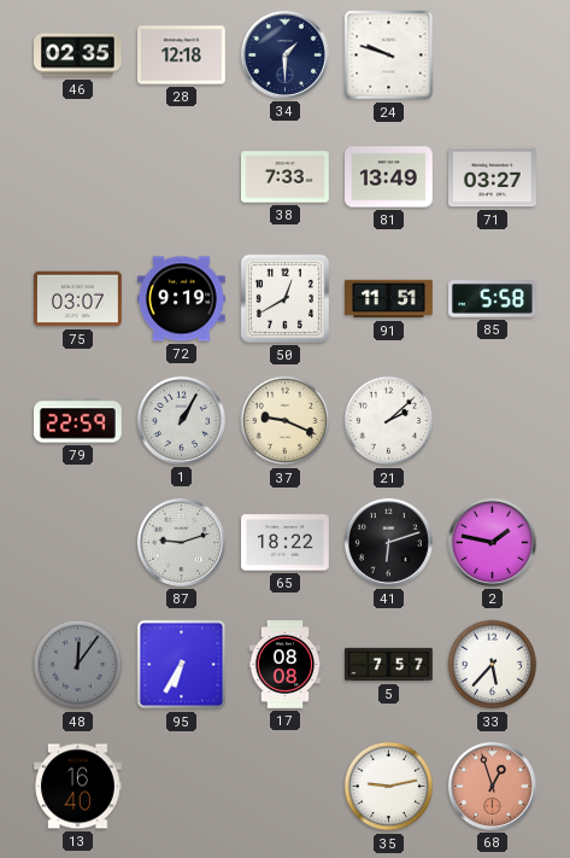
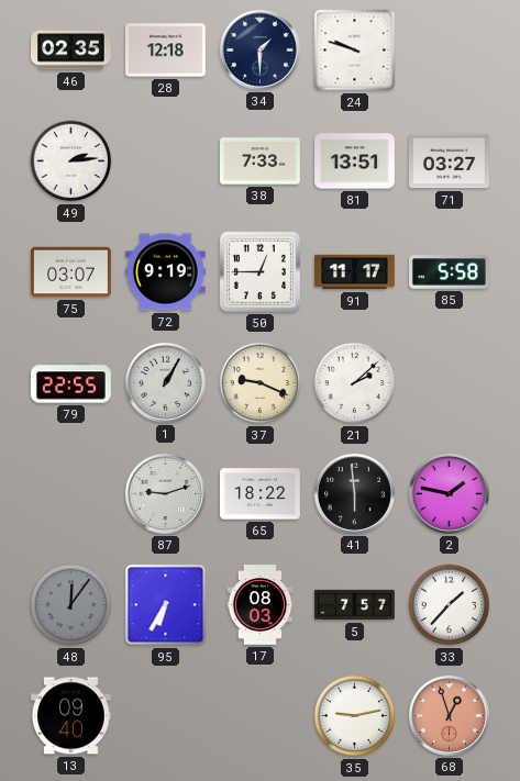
49: none -> 2:14
81: 13:49 -> 13:51
50: 12:40 -> 12:45
91: 11:51 -> 11:17
79: 22:59 -> 22:55
41: 6:12 -> 5:59
17: 08:08 -> 08:03
33: 5:37 -> 1:37
13: 16:40 -> 09:40
